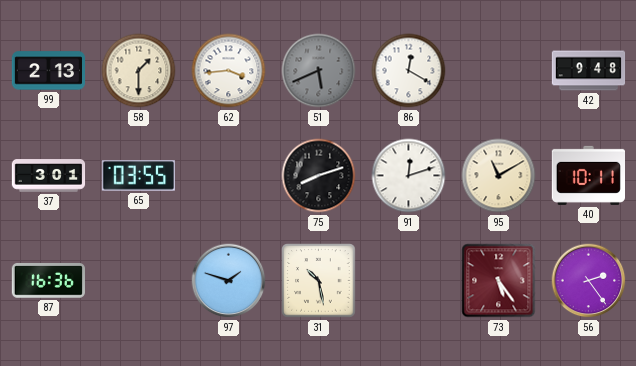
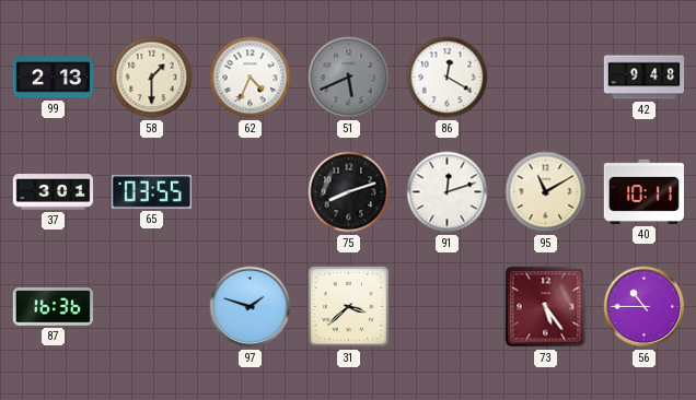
62: 3:44 -> 4:34
31: 10:28 -> 3:38
56: 2:24 -> 10:45
